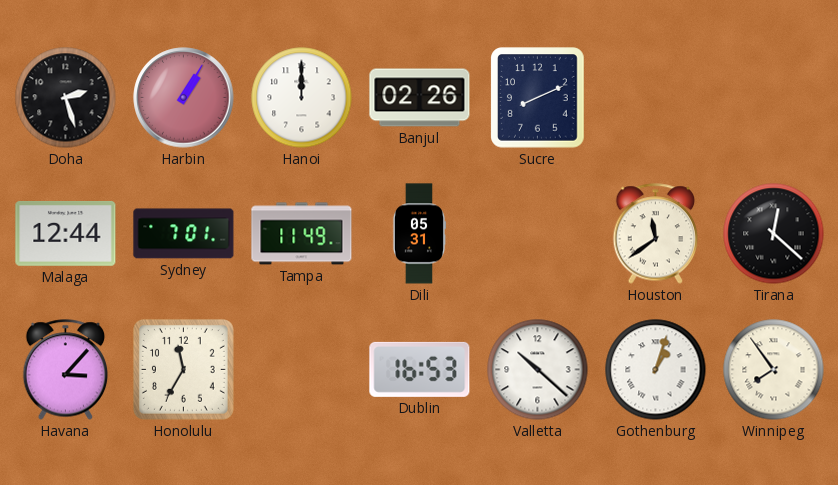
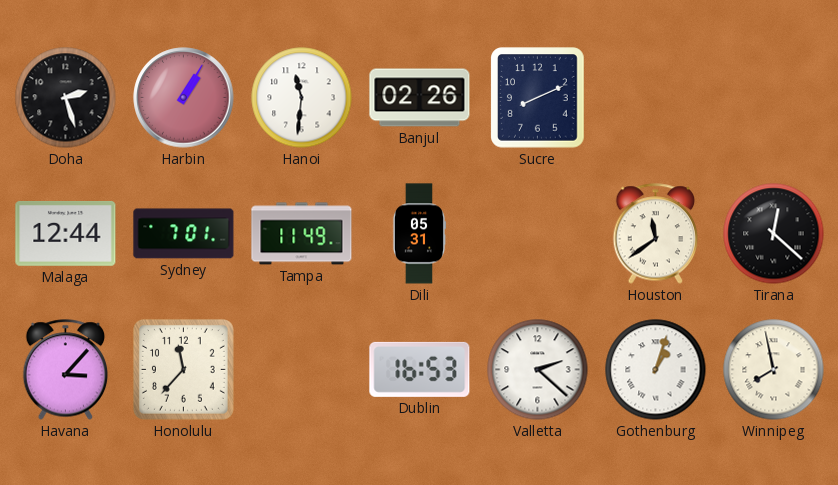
Hanoi: 12:00 -> 11:31
Honolulu: 11:35 -> 11:37
Valletta: 10:22 -> 2:22
Winnipeg: 7:54 -> 7:58
